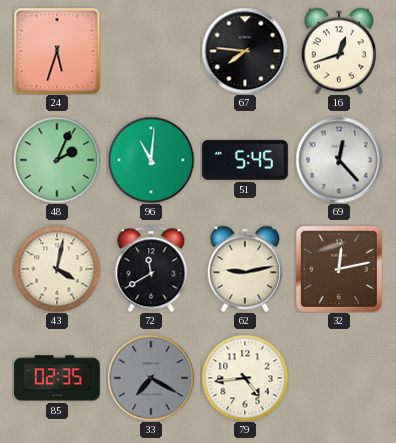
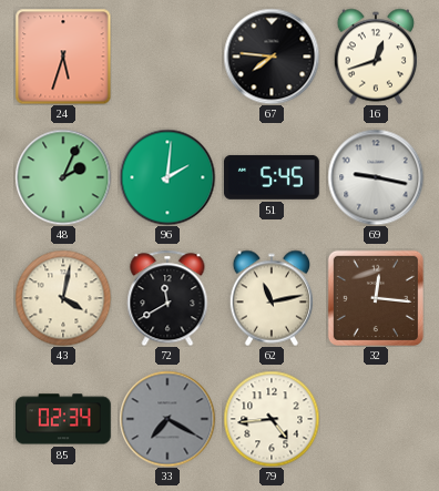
96: 11:01 -> 2:01
69: 12:23 -> 9:17
62: 9:13 -> 11:13
32: 12:13 -> 12:16
85: 02:35 -> 02:34
